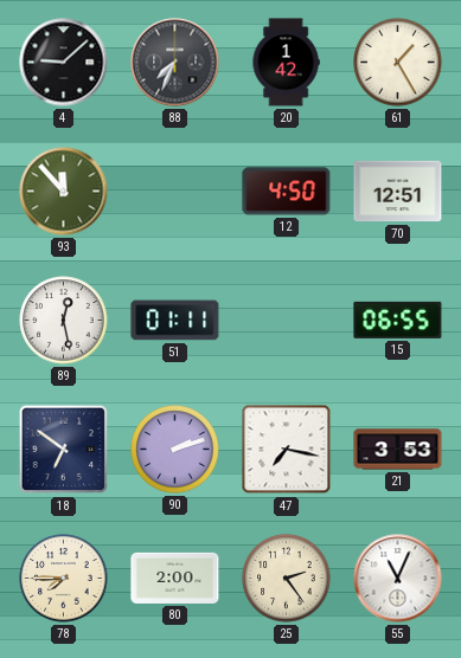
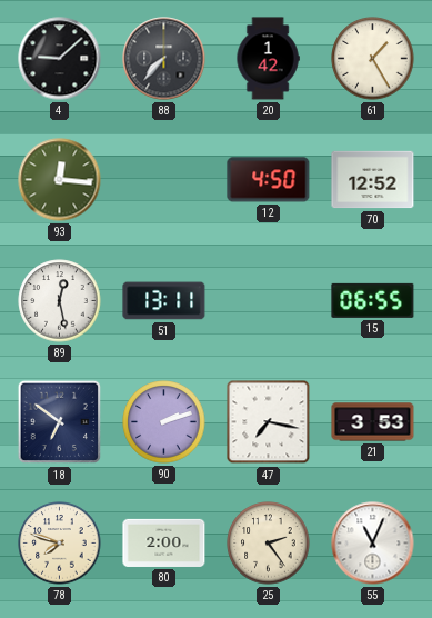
88: 7:34 -> 7:37
93: 11:53 -> 12:16
70: 12:51 -> 12:52
51: 01:11 -> 13:11
78: 7:45 -> 7:48
